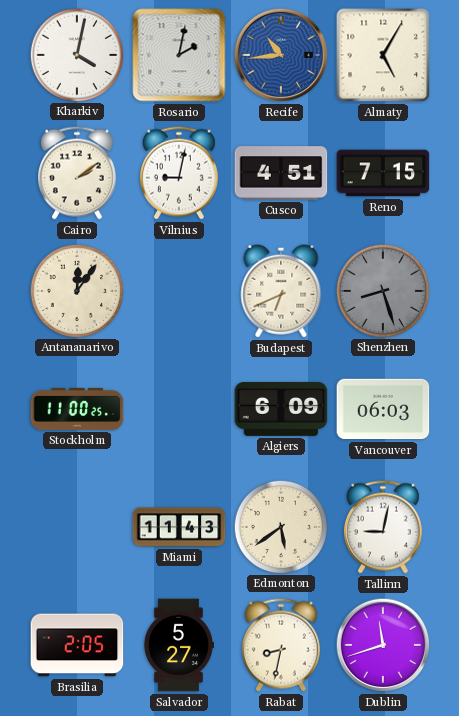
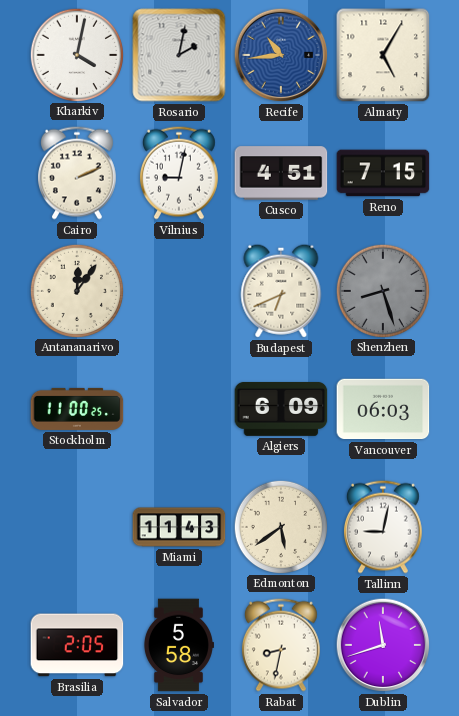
Cairo: 2:09 -> 2:11
Salvador: 5:27 -> 5:58
